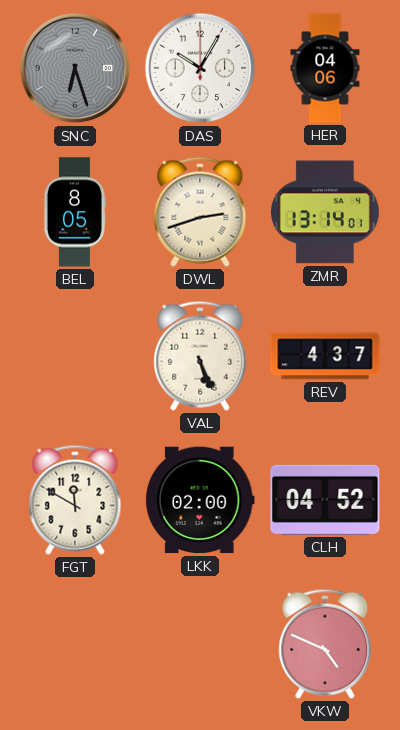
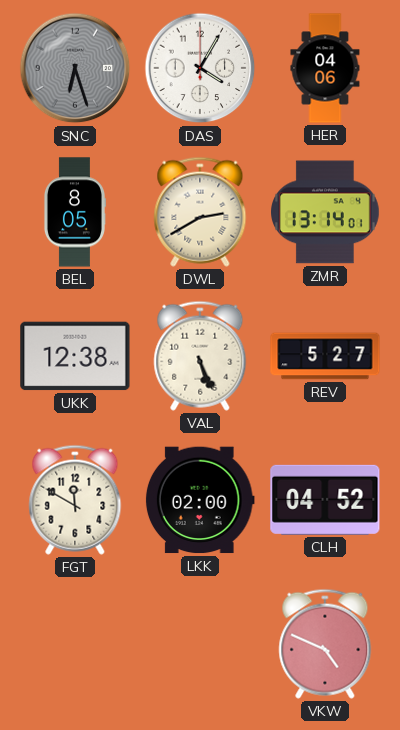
DAS: 10:05 -> 4:05
DWL: 2:42 -> 2:40
UKK: none -> 12:38
REV: 4:37 -> 5:27
